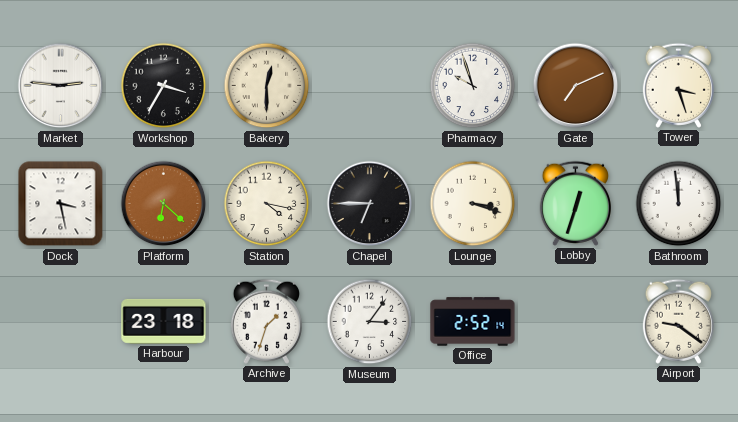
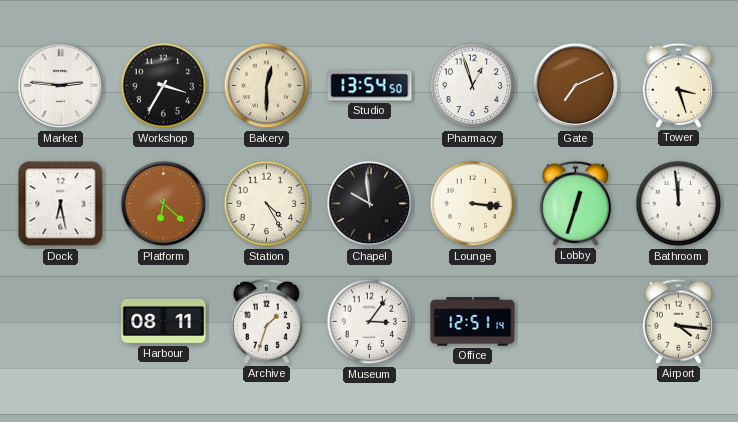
Studio: none -> 13:54
Pharmacy: 9:57 -> 12:57
Dock: 3:28 -> 6:28
Station: 4:17 -> 4:25
Chapel: 6:45 -> 9:59
Lounge: 3:18 -> 3:16
Harbour: 23:18 -> 08:11
Office: 2:52 -> 12:51
Airport: 9:21 -> 4:16
